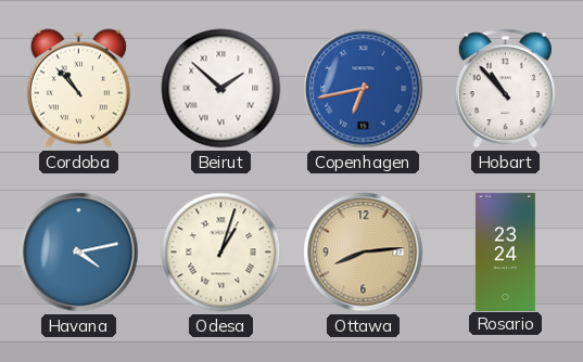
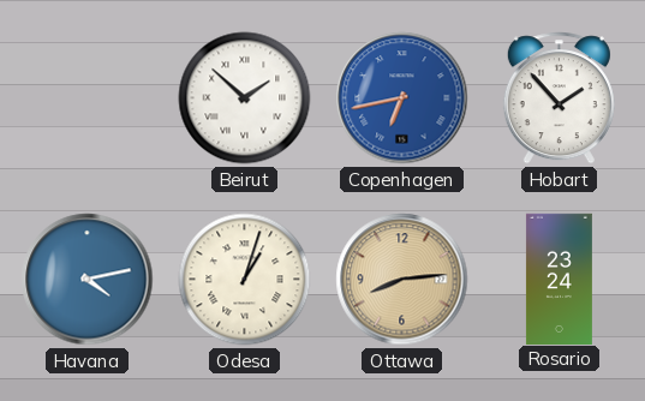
Cordoba: 10:53 -> none
Hobart: 10:53 -> 1:53
